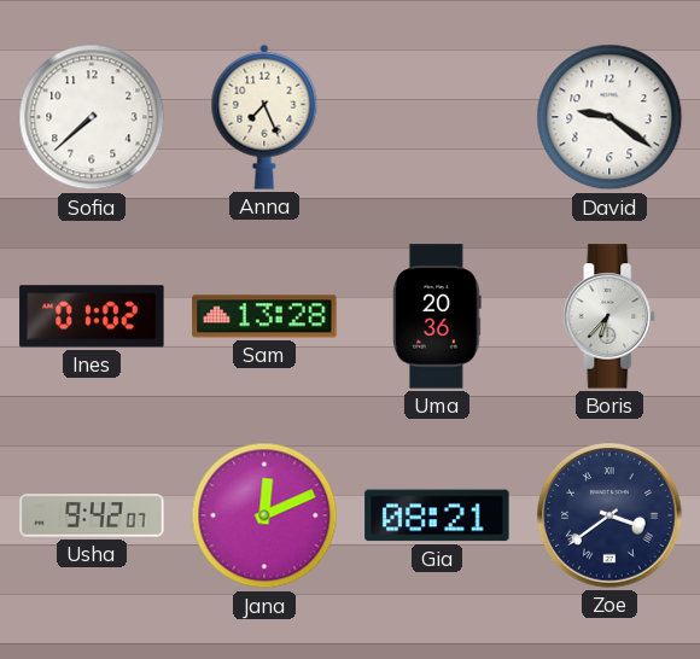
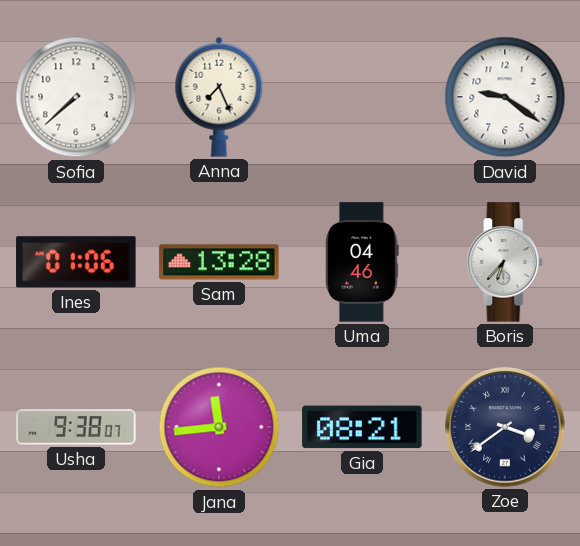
Ines: 01:02 -> 01:06
Uma: 20:36 -> 04:46
Usha: 9:42 -> 9:38
Jana: 12:11 -> 11:44
